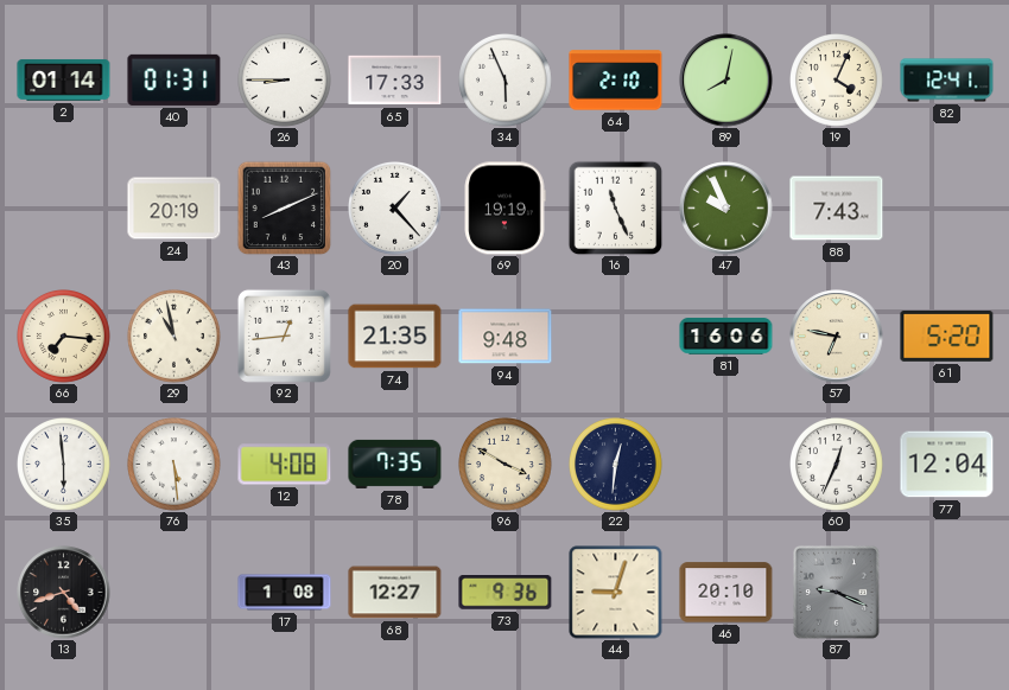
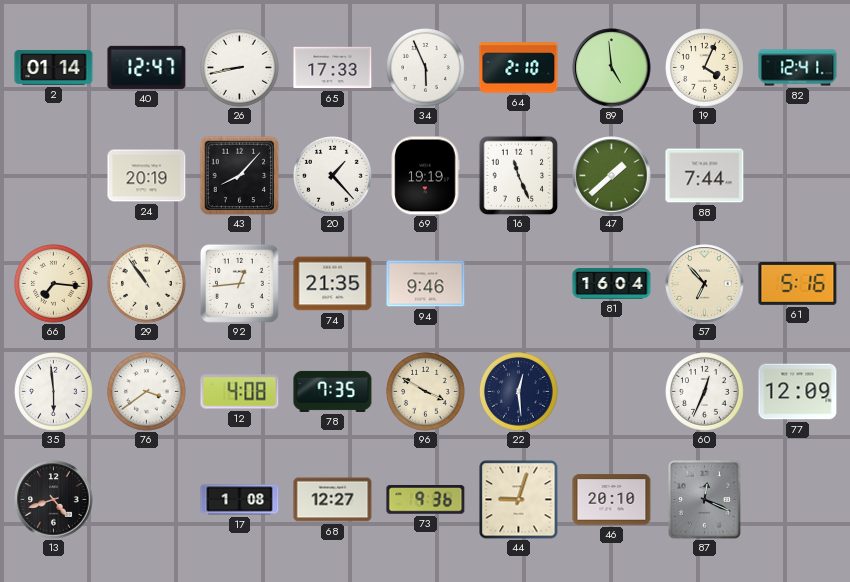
40: 01:31 -> 12:47
26: 8:45 -> 8:43
89: 8:02 -> 4:59
43: 8:11 -> 8:07
47: 9:56 -> 1:38
88: 7:43 -> 7:44
29: 10:58 -> 10:54
94: 9:48 -> 9:46
81: 16:06 -> 16:04
57: 6:47 -> 6:53
61: 5:20 -> 5:16
76: 5:29 -> 3:39
22: 12:31 -> 12:29
77: 12:04 -> 12:09
87: 9:19 -> 12:19
